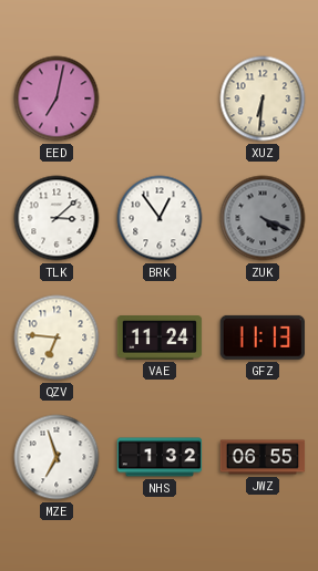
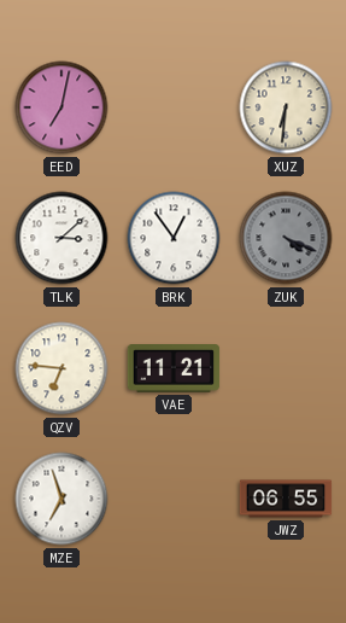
VAE: 11:24 -> 11:21
GFZ: 11:13 -> none
NHS: 1:32 -> none
